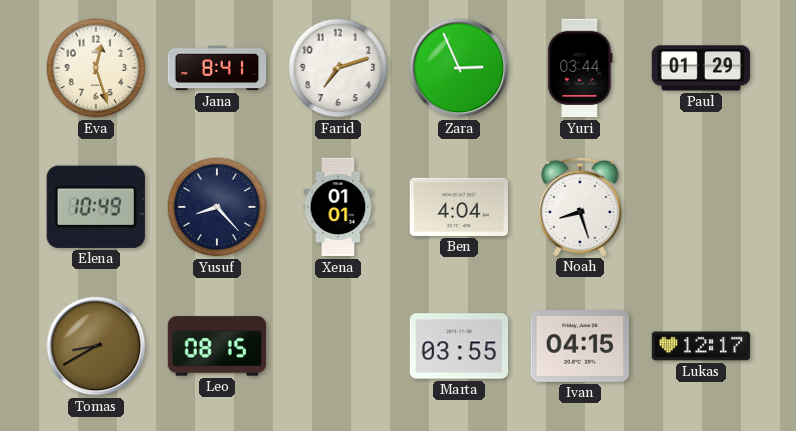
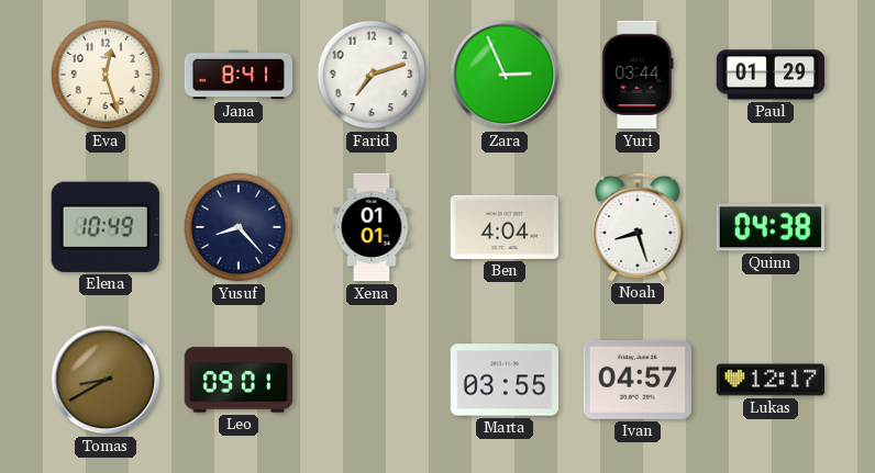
Quinn: none -> 04:38
Leo: 08:15 -> 09:01
Ivan: 04:15 -> 04:57
